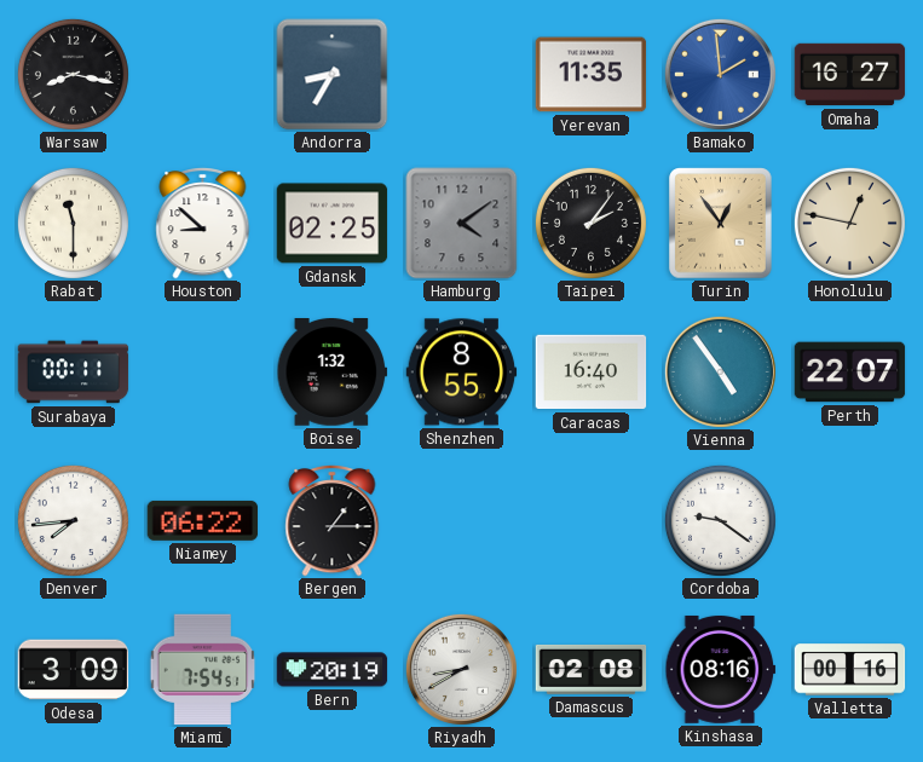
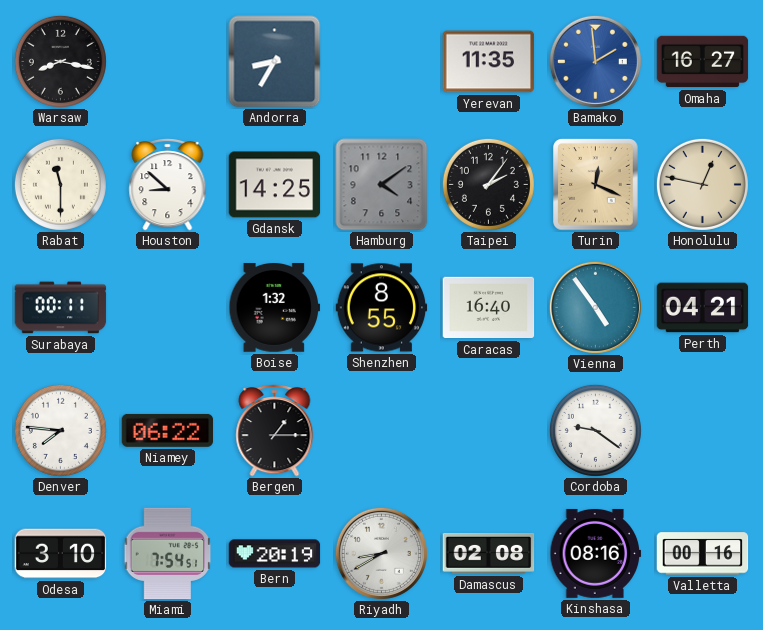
Gdansk: 02:25 -> 14:25
Turin: 12:54 -> 12:19
Perth: 22:07 -> 04:21
Denver: 7:44 -> 7:46
Odesa: 3:09 -> 3:10
